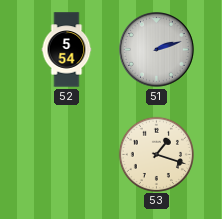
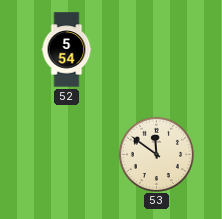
51: 2:12 -> none
53: 1:18 -> 11:51
